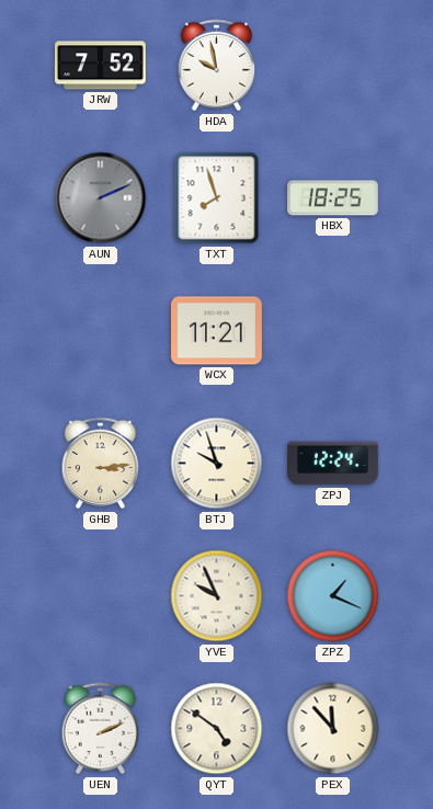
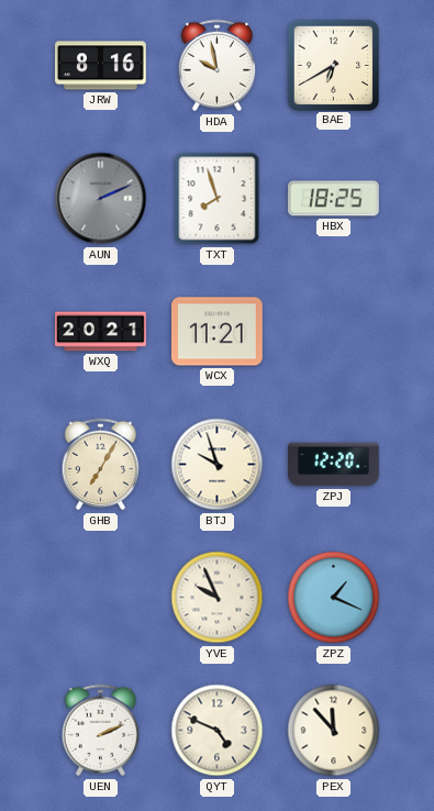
JRW: 7:52 -> 8:16
BAE: none -> 6:40
WXQ: none -> 20:21
GHB: 3:14 -> 7:05
ZPJ: 12:24 -> 12:20
QYT: 4:51 -> 4:49
